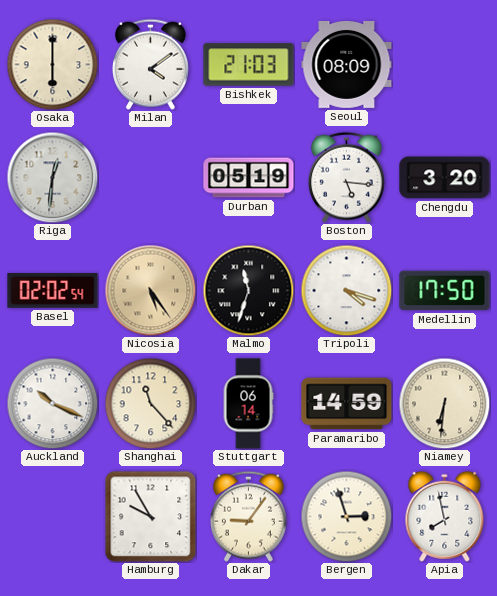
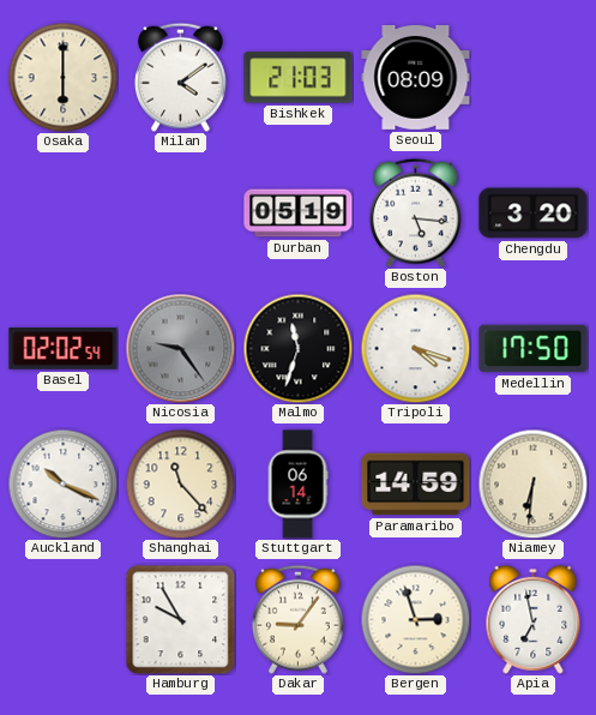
Riga: 12:31 -> none
Nicosia: 5:24 -> 9:24
Nicosia dial: champagne -> grey
Apia: 7:58 -> 6:58
